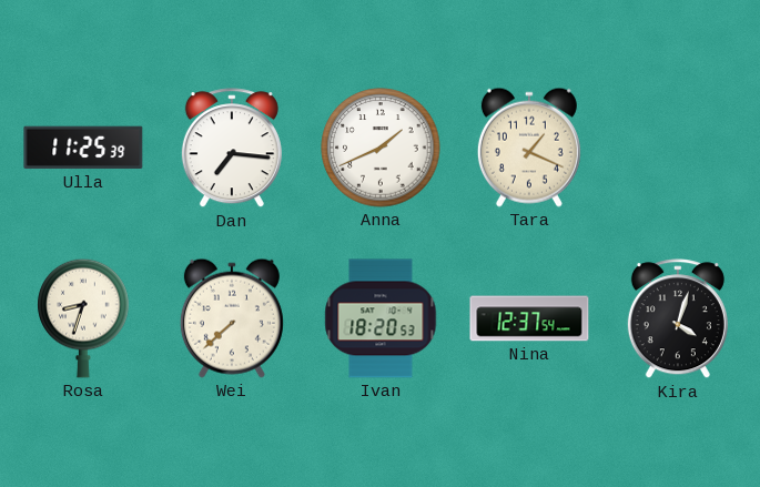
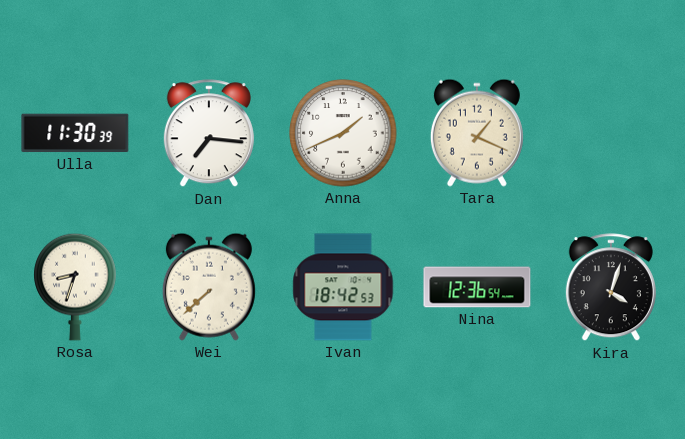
Ulla: 11:25 -> 11:30
Ivan: 18:20 -> 18:42
Nina: 12:37 -> 12:36
